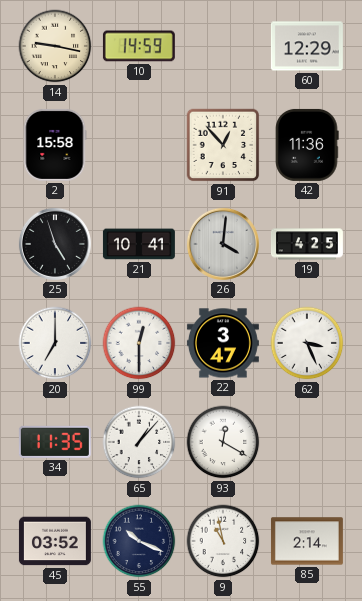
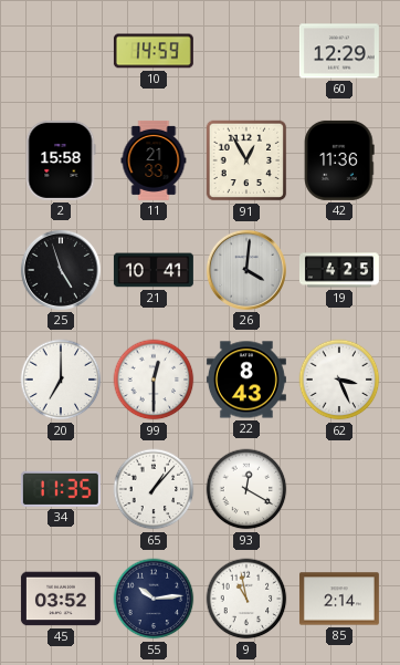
14: 9:17 -> none
11: none -> 21:33
91: 12:53 -> 12:55
22: 3:47 -> 8:43
55: 10:19 -> 10:14
